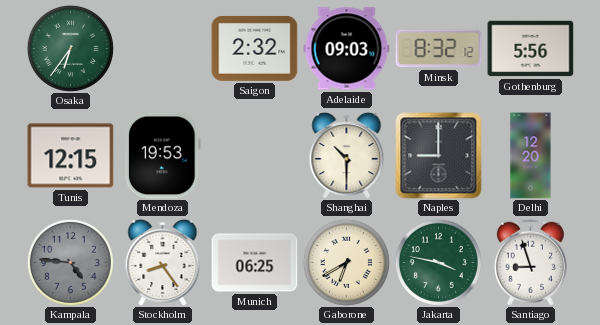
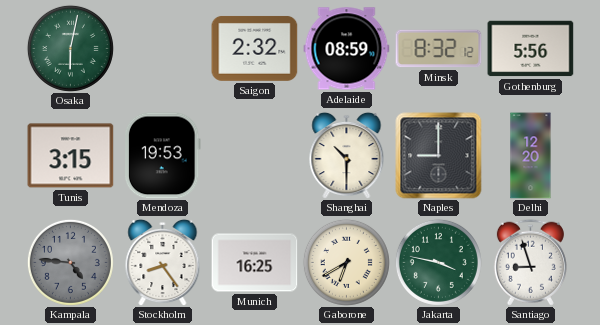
Osaka: 6:36 -> 6:02
Adelaide: 09:03 -> 08:59
Tunis: 12:15 -> 3:15
Munich: 06:25 -> 16:25
